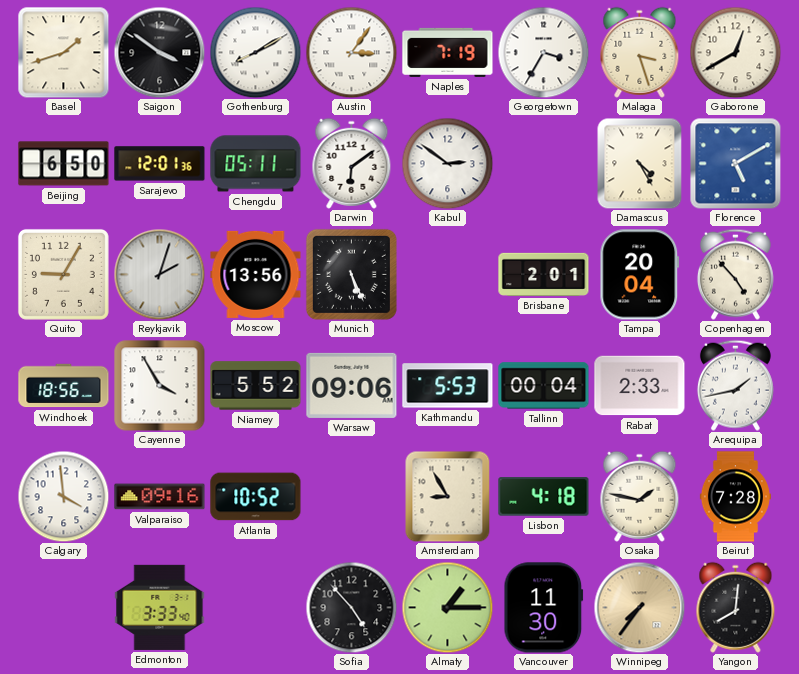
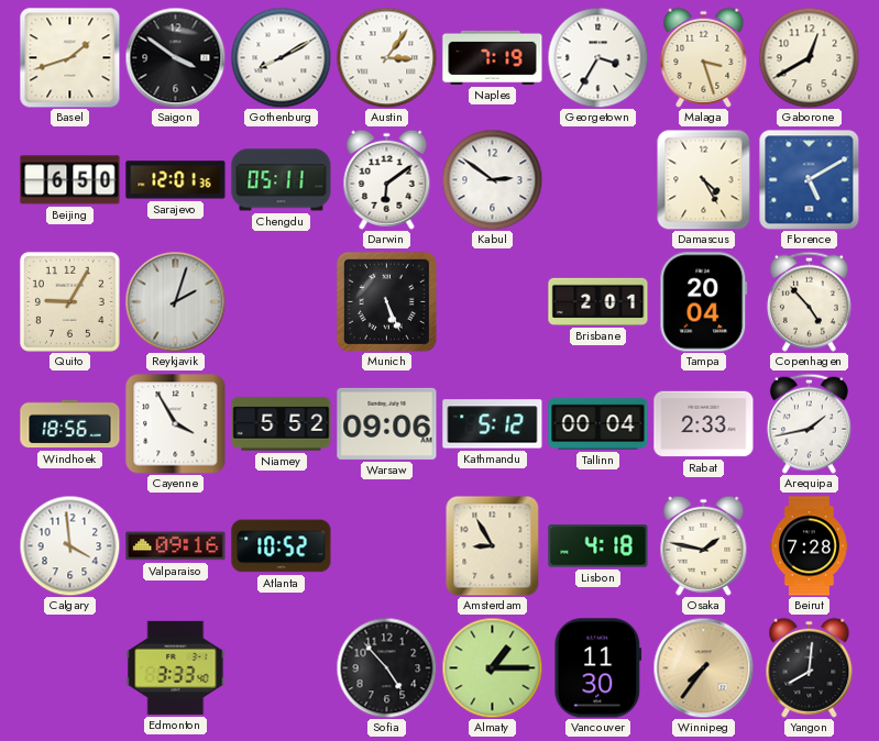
Moscow: 13:56 -> none
Kathmandu: 5:53 -> 5:12
